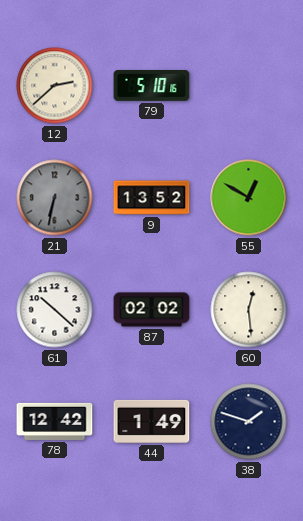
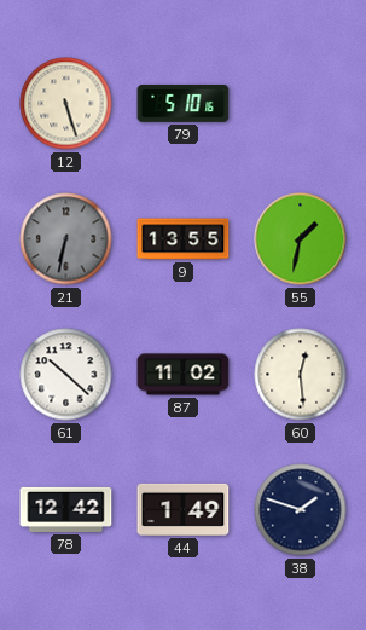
12: 2:38 -> 5:27
9: 13:52 -> 13:55
55: 12:50 -> 1:32
87: 02:02 -> 11:02
